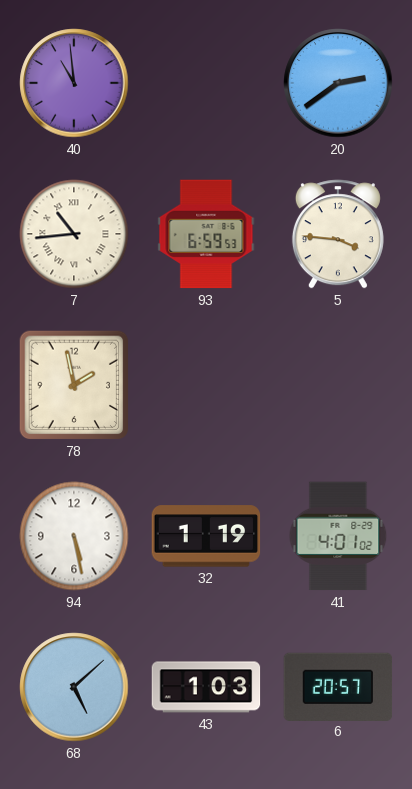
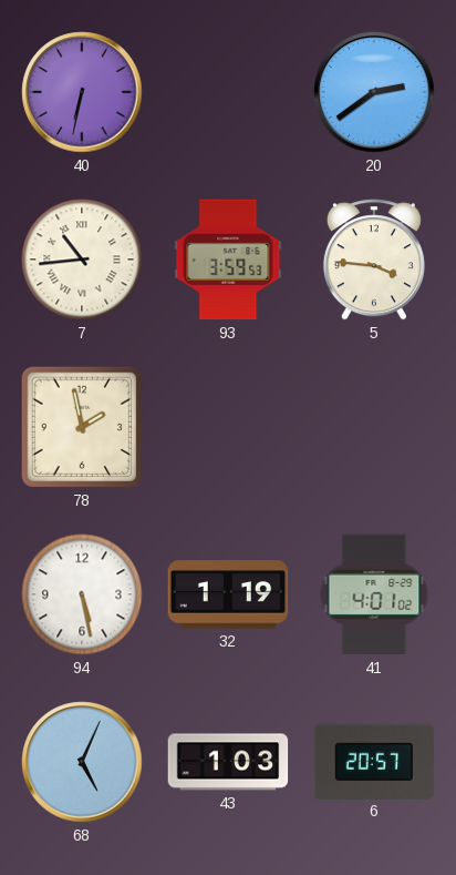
40: 10:59 -> 6:32
93: 6:59 -> 3:59
68: 5:08 -> 5:04
